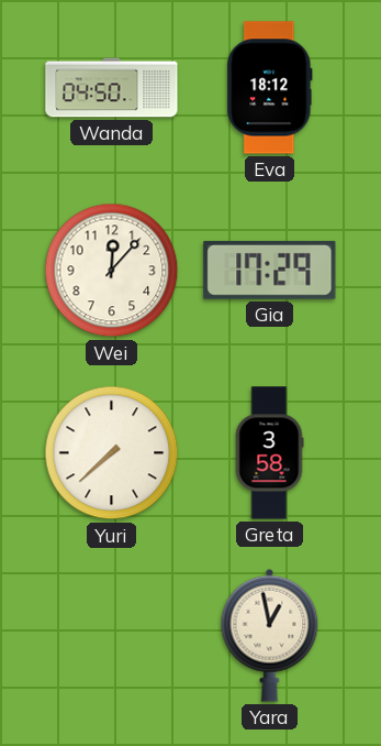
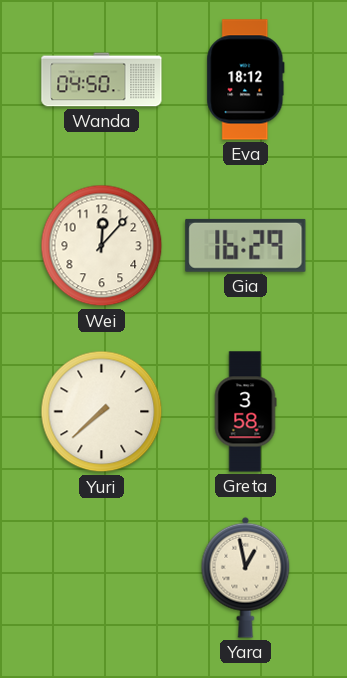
Gia: 17:29 -> 16:29
